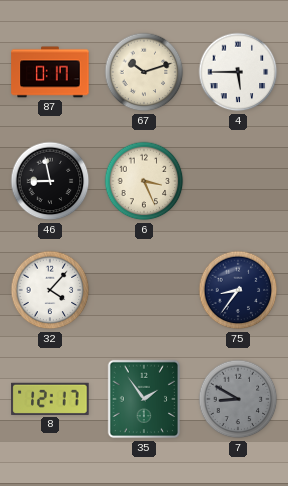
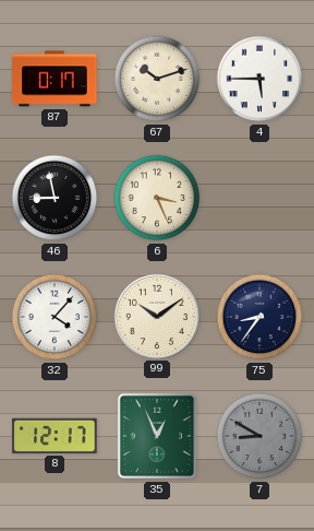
99: none -> 10:09
35: 1:54 -> 12:56
